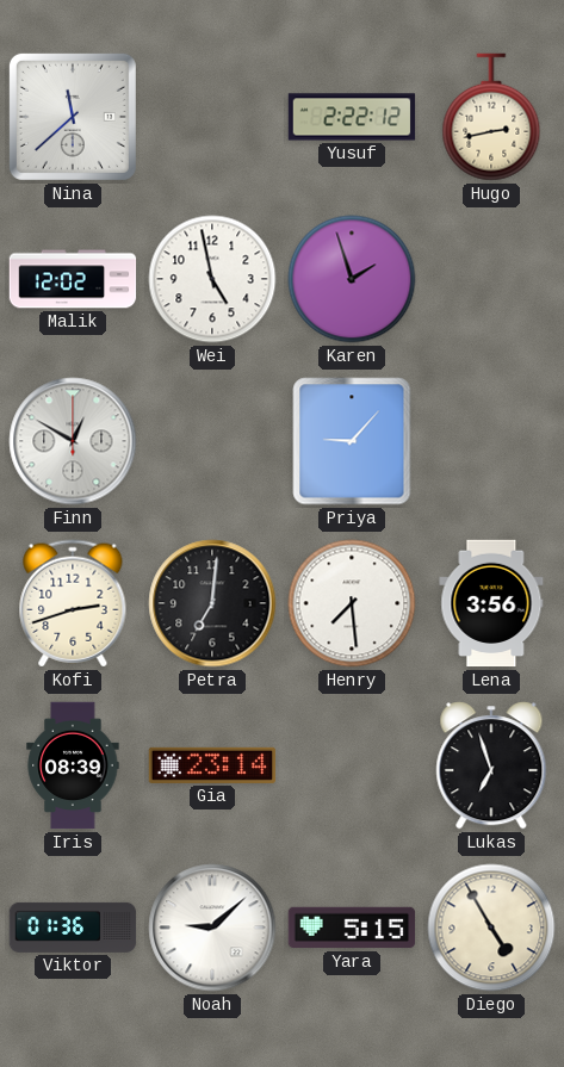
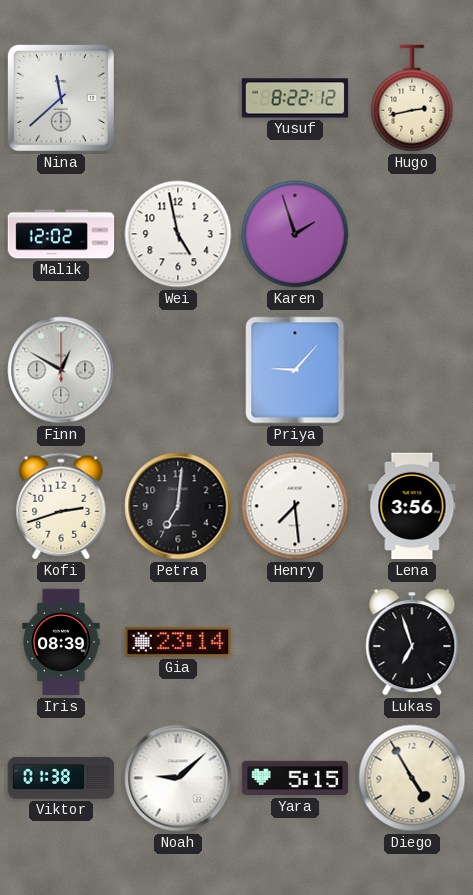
Yusuf: 2:22 -> 8:22
Viktor: 01:36 -> 01:38
